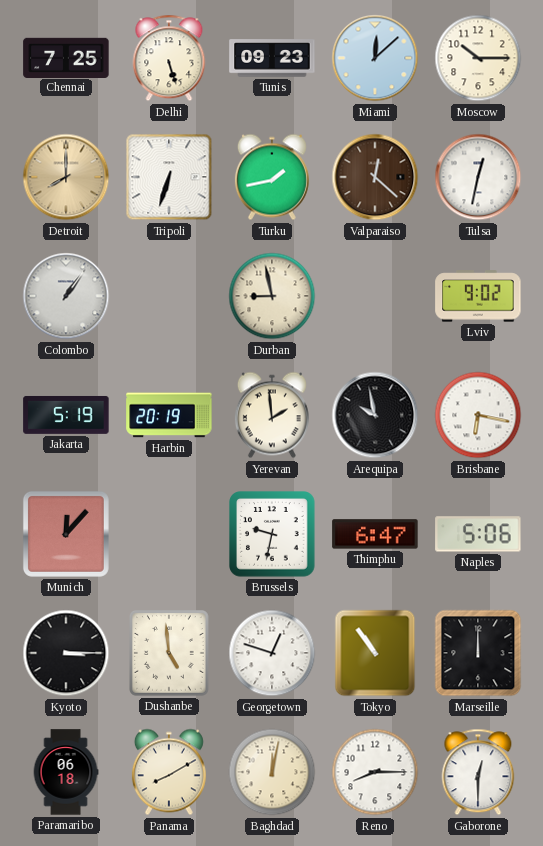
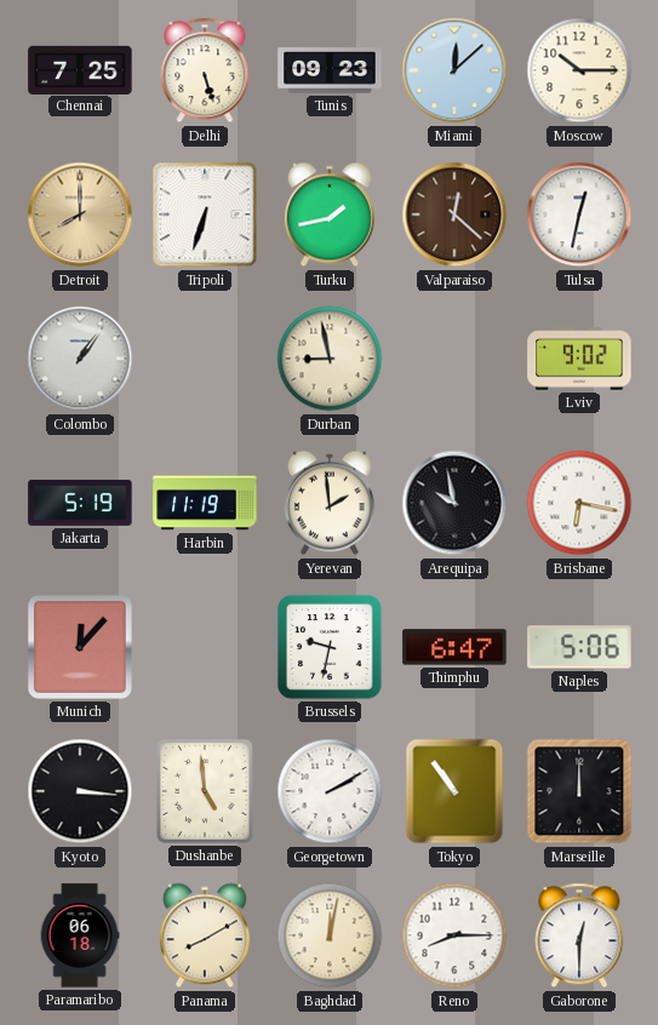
Harbin: 20:19 -> 11:19
Kyoto: 3:15 -> 3:16
Georgetown: 12:48 -> 2:10
